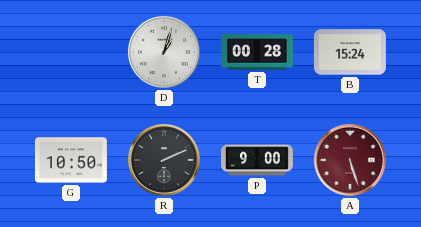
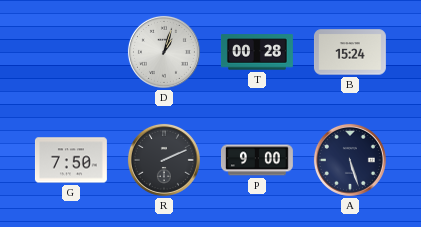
G: 10:50 -> 7:50
A dial: burgundy -> navy
